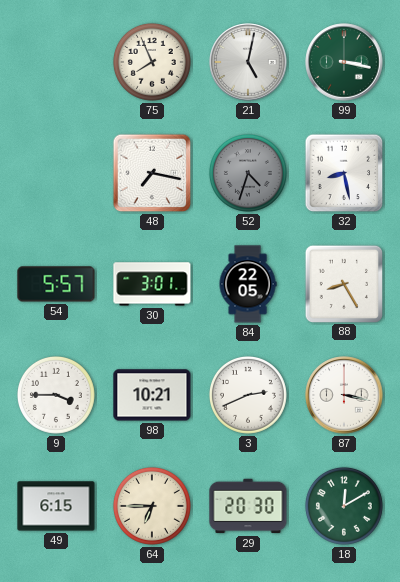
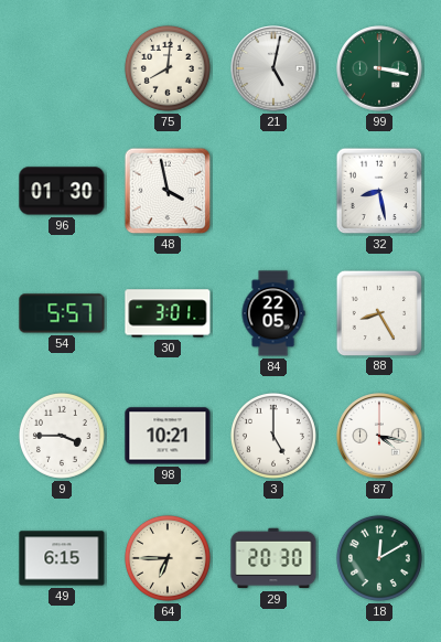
75: 7:56 -> 8:01
96: none -> 01:30
48: 7:17 -> 3:58
52: 4:33 -> none
3: 2:41 -> 5:00
87: 3:17 -> 4:17
